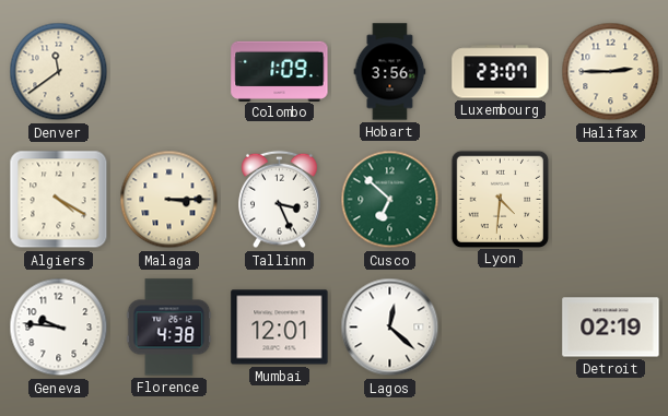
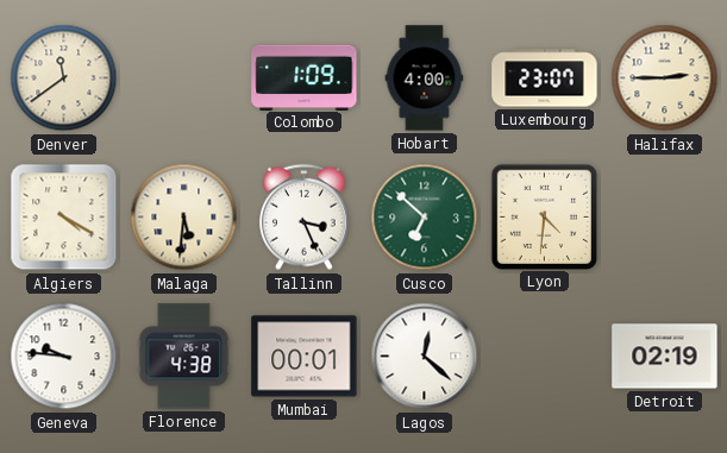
Hobart: 3:56 -> 4:00
Malaga: 3:15 -> 5:31
Mumbai: 12:01 -> 00:01
